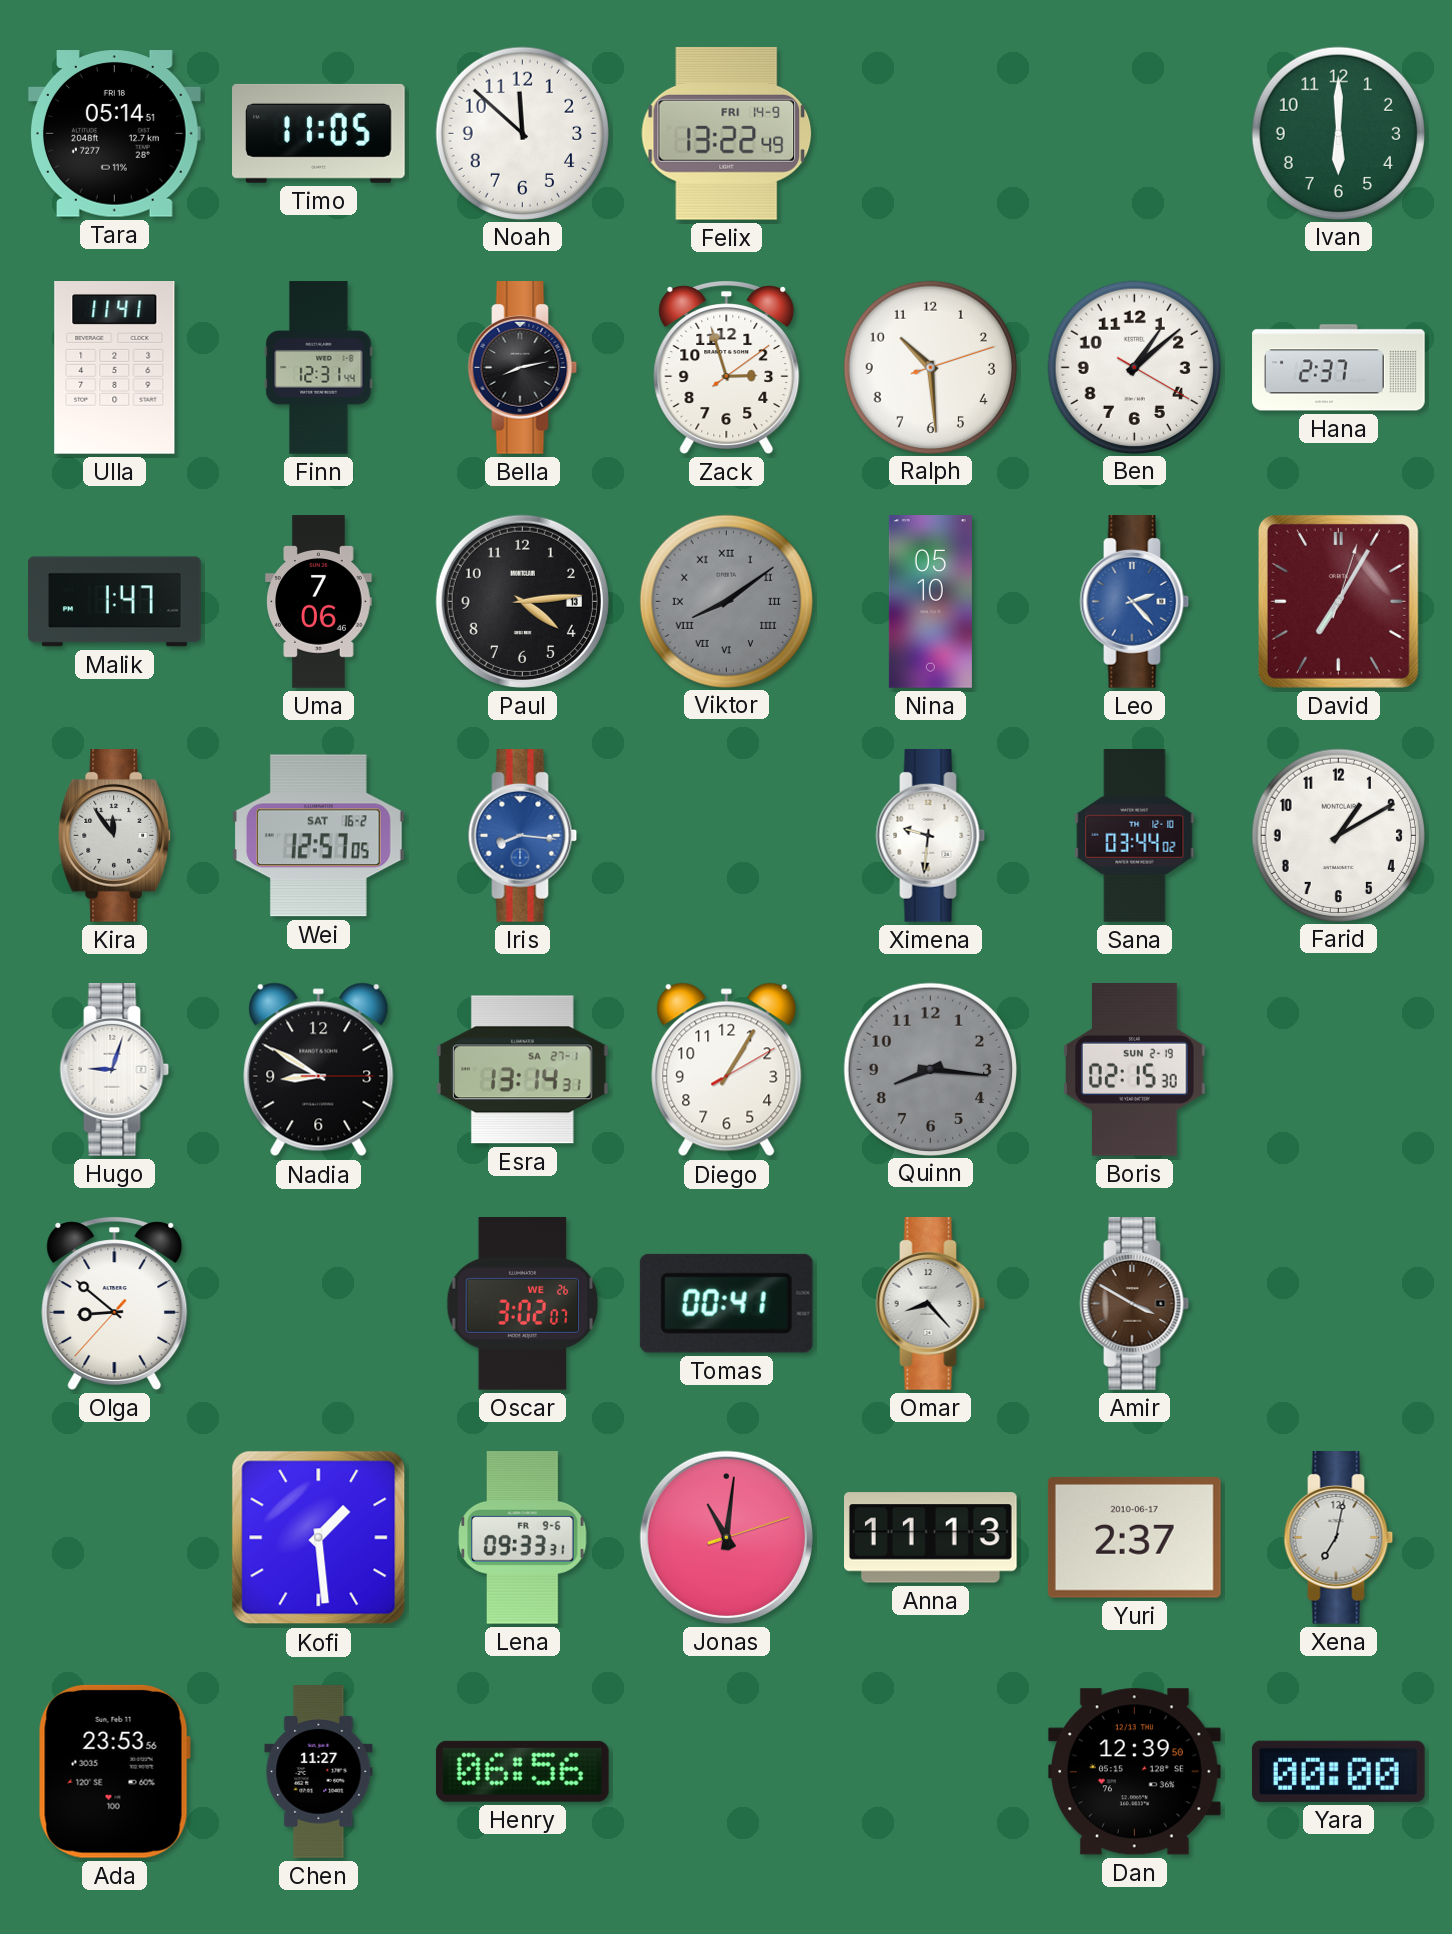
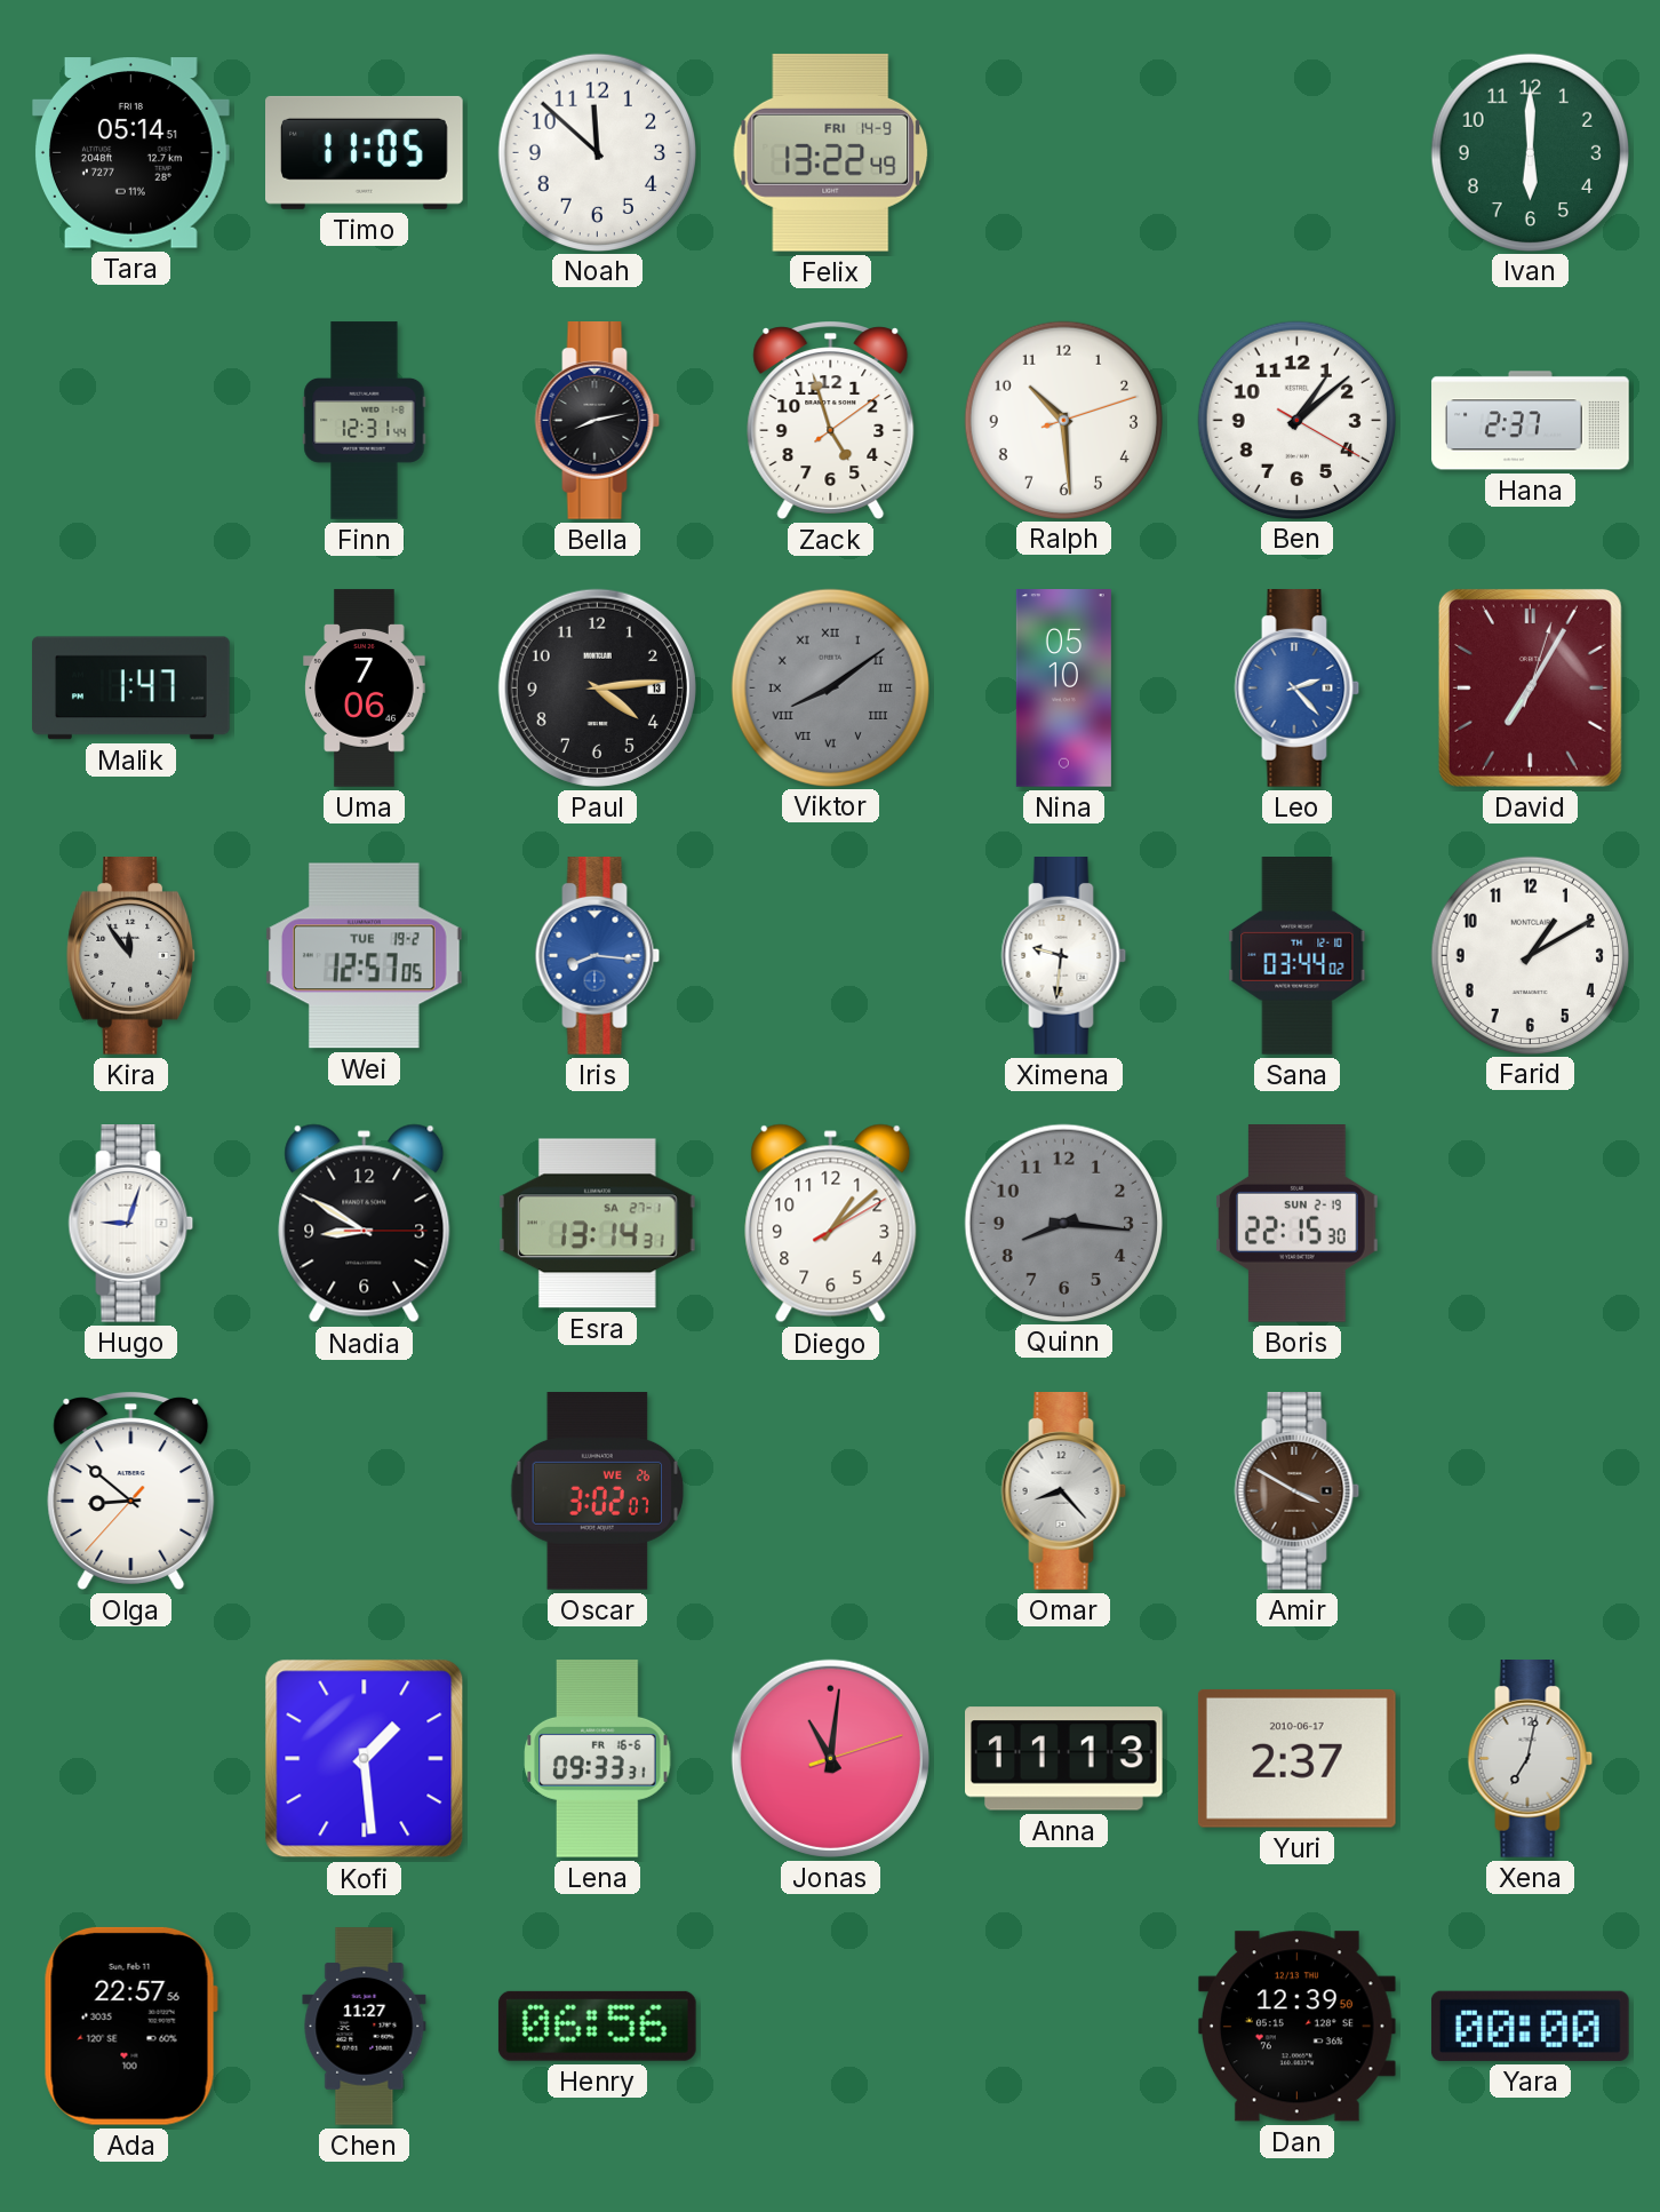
Ulla: 11:41 -> none
Zack: 2:57 -> 4:57
Wei date: SAT 16-2 -> TUE 19-2
Diego: 1:05 -> 1:08
Boris: 02:15 -> 22:15
Tomas: 00:41 -> none
Lena date: FR 9-6 -> FR 16-6
Ada: 23:53 -> 22:57
